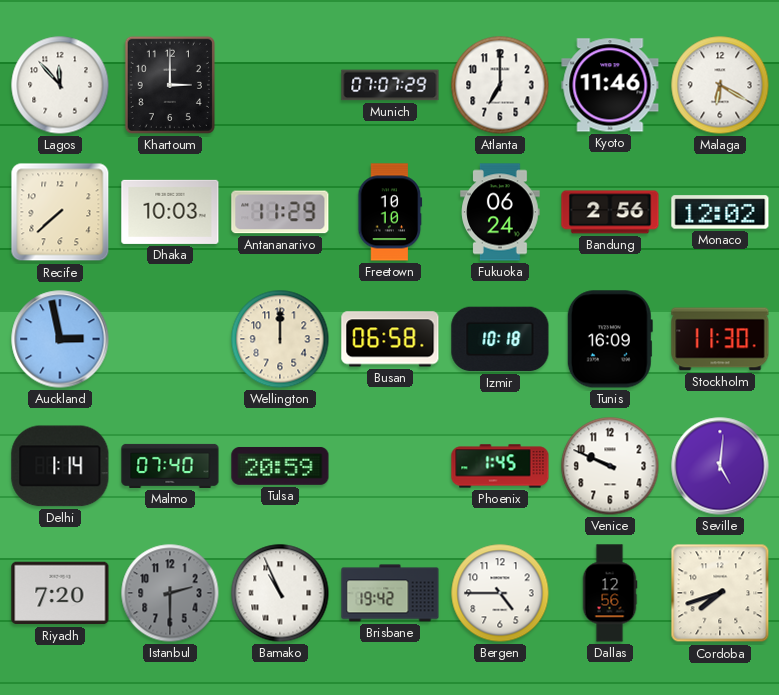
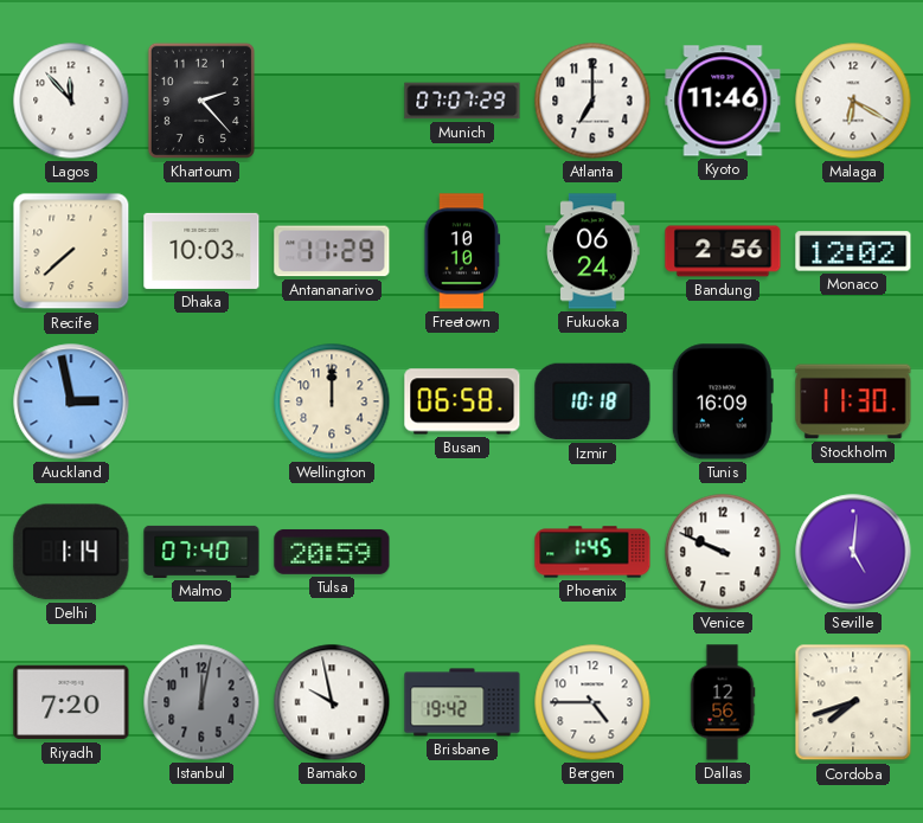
Khartoum: 3:00 -> 2:23
Istanbul: 2:30 -> 12:02
Bamako: 10:56 -> 9:58
